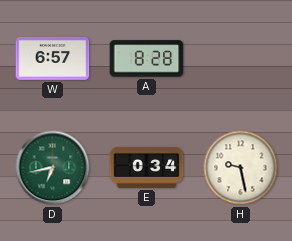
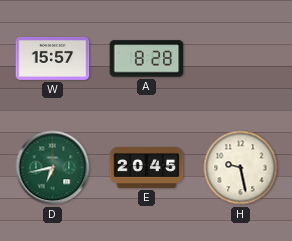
W: 6:57 -> 15:57
E: 0:34 -> 20:45
